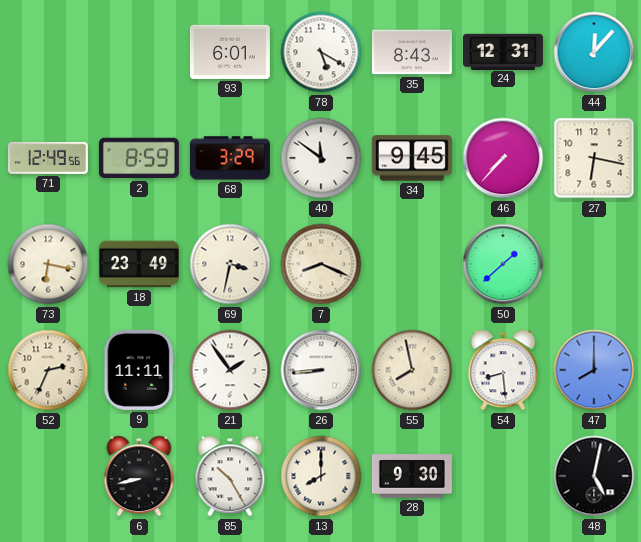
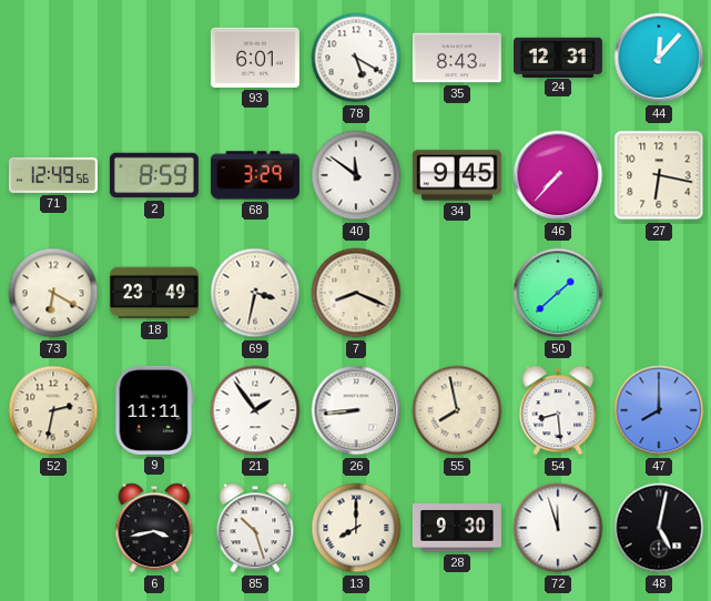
73: 6:17 -> 6:20
52: 2:34 -> 2:32
6: 8:43 -> 3:43
85: 10:25 -> 10:27
72: none -> 11:57
